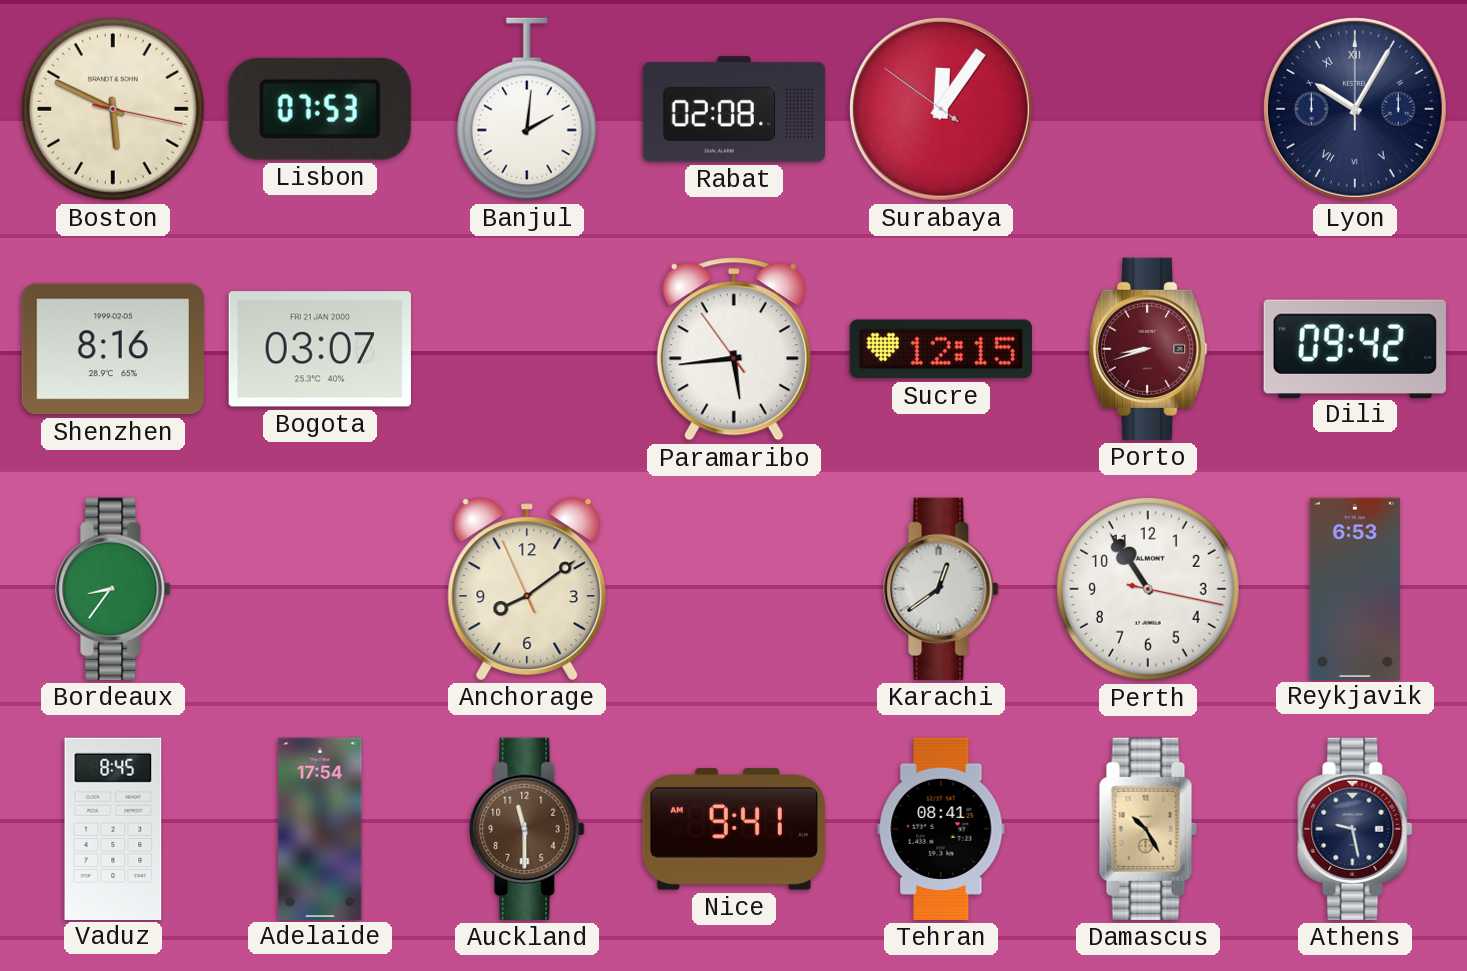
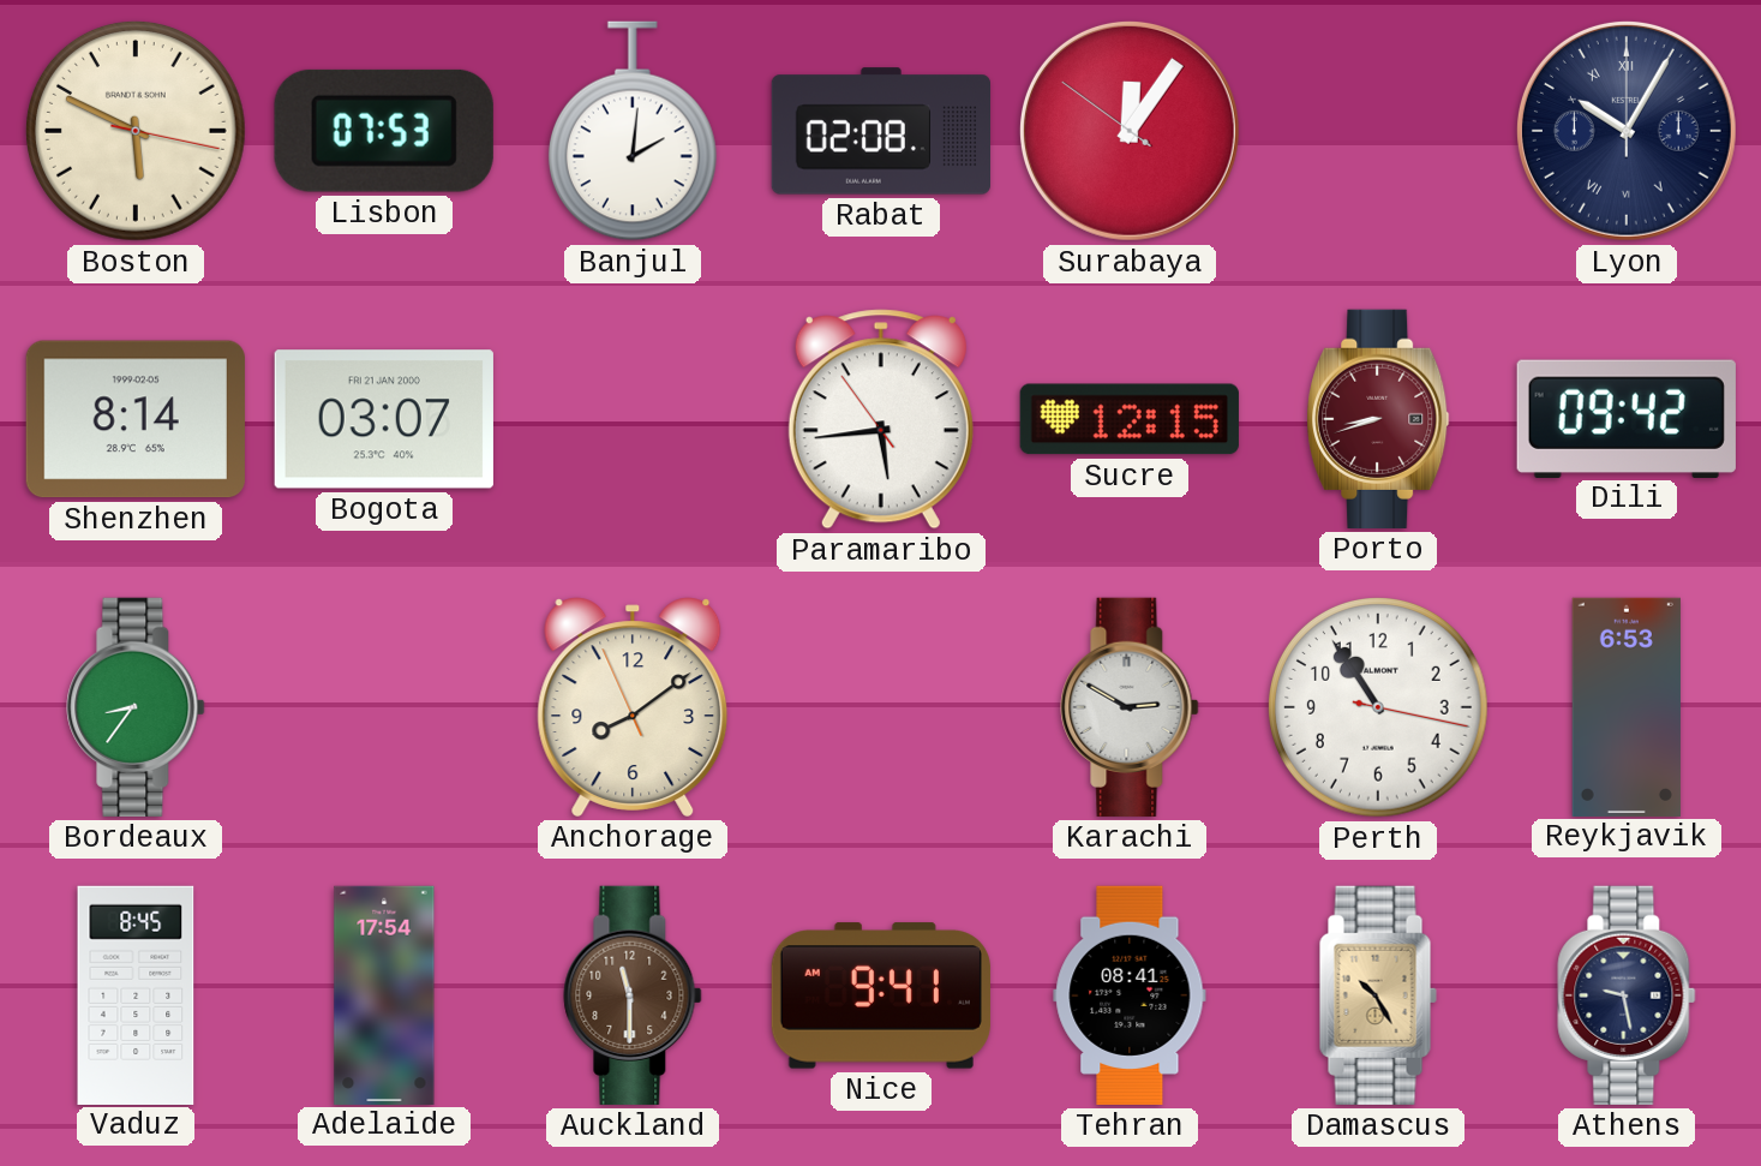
Shenzhen: 8:16 -> 8:14
Karachi: 12:39 -> 2:50
